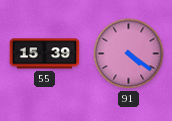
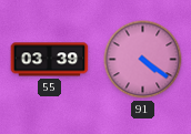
55: 15:39 -> 03:39
